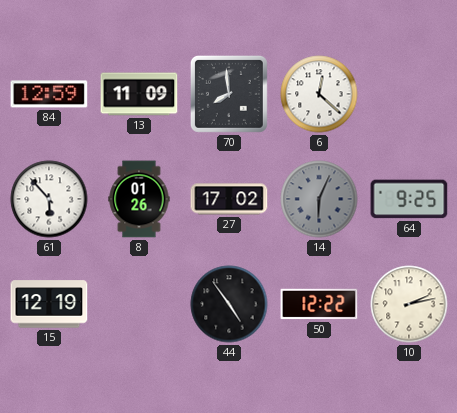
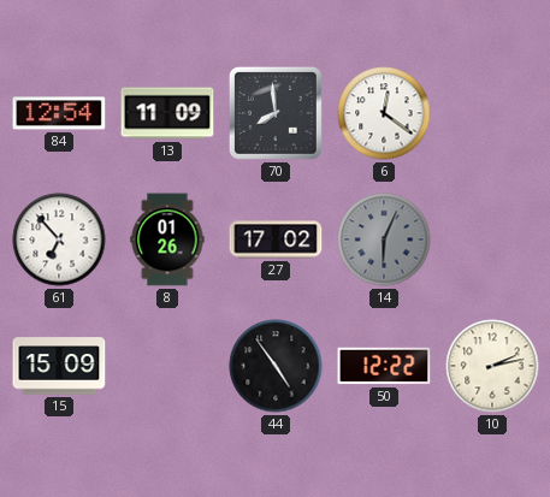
84: 12:59 -> 12:54
6: 12:22 -> 12:21
61: 5:53 -> 6:53
64: 9:25 -> none
15: 12:19 -> 15:09
